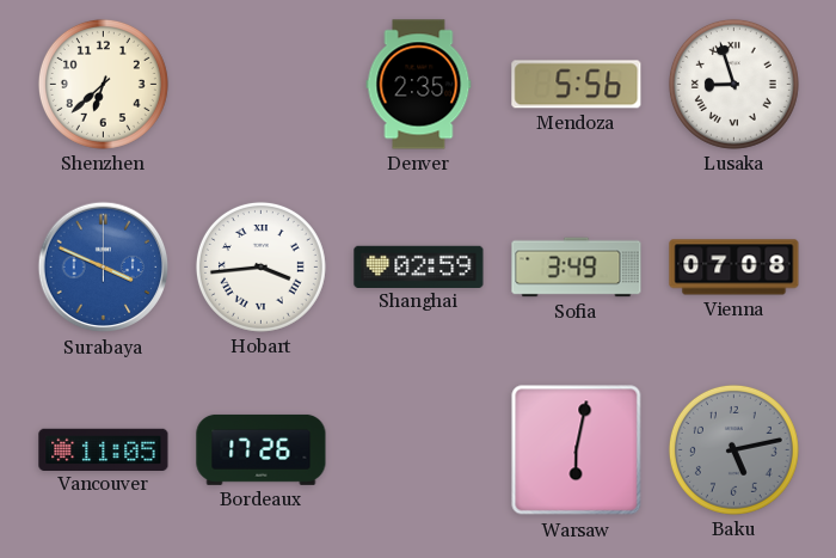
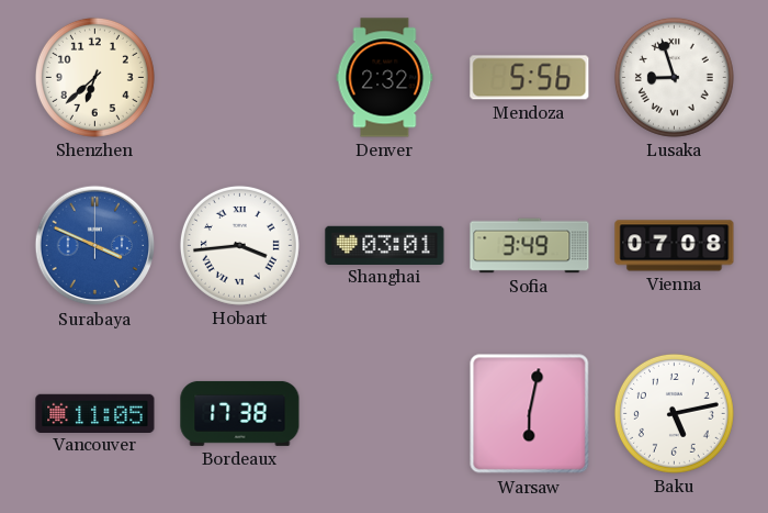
Denver: 2:35 -> 2:32
Shanghai: 02:59 -> 03:01
Bordeaux: 17:26 -> 17:38
Baku dial: grey -> white
